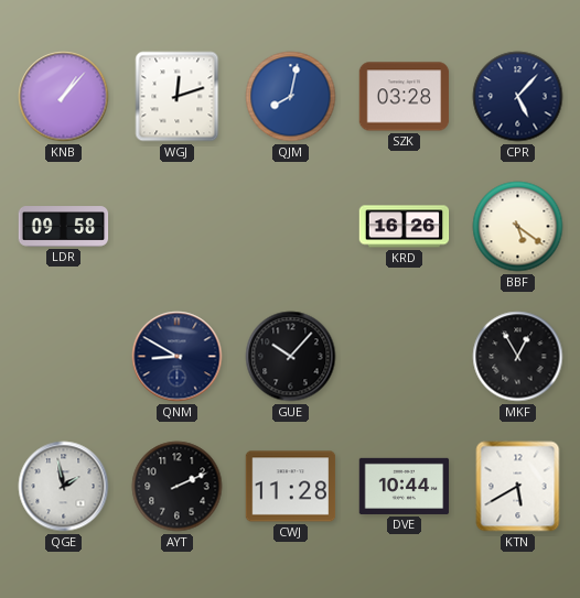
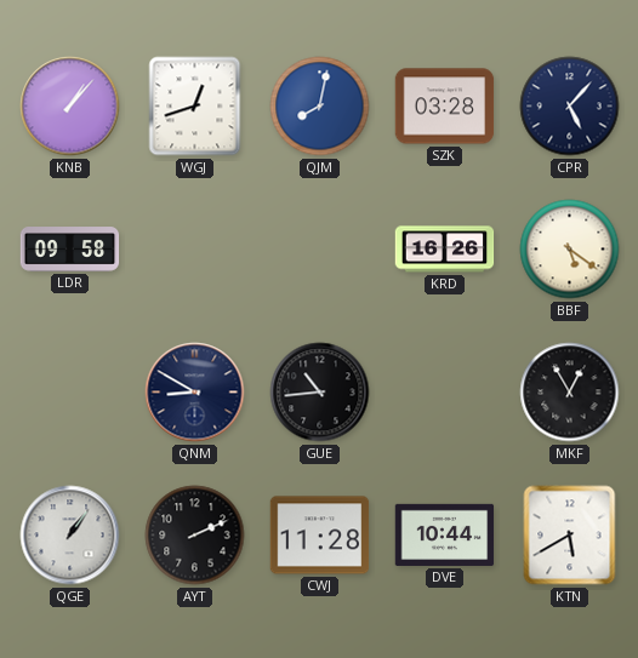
WGJ: 12:12 -> 12:42
GUE: 10:07 -> 10:44
QGE: 1:58 -> 1:06
